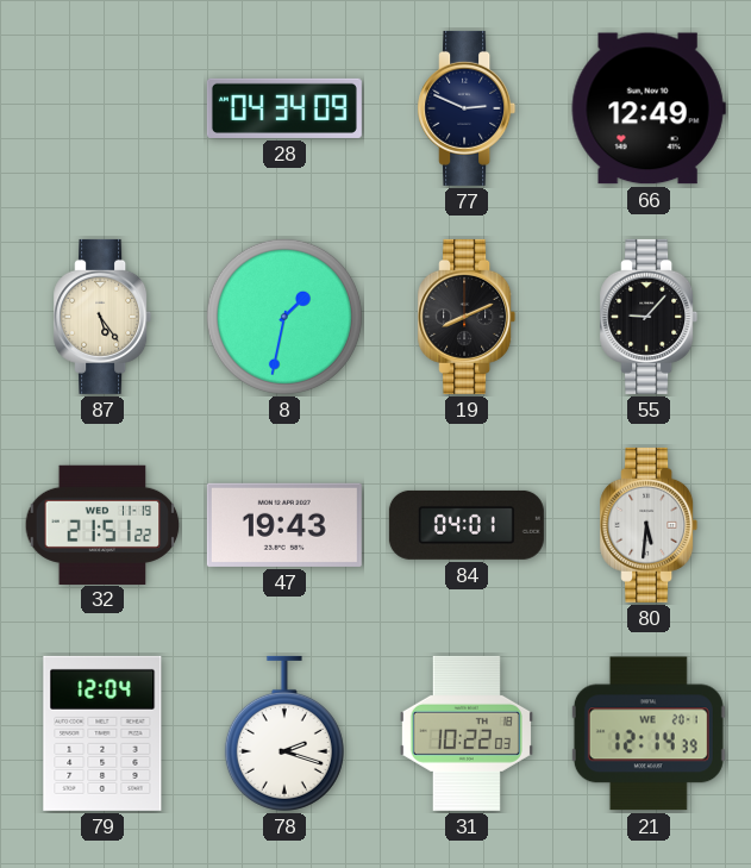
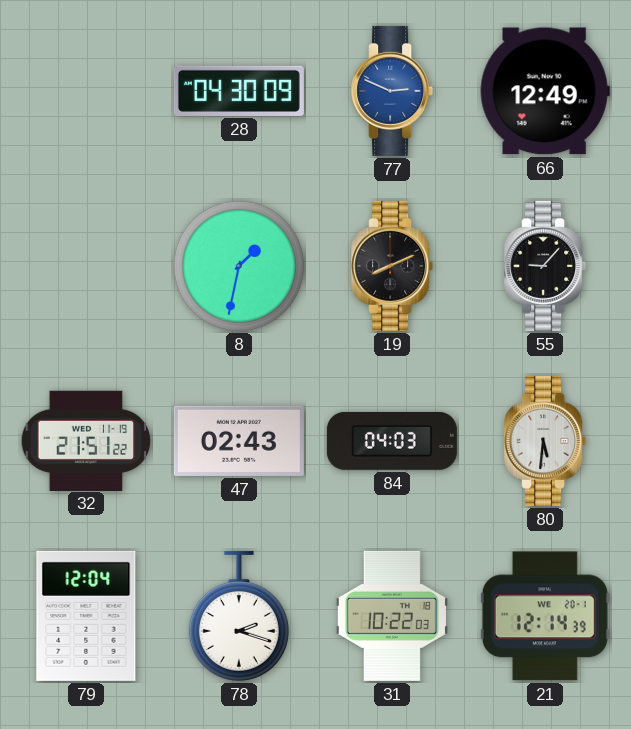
28: 04:34 -> 04:30
77 dial: navy -> blue
87: 5:24 -> none
47: 19:43 -> 02:43
84: 04:01 -> 04:03
